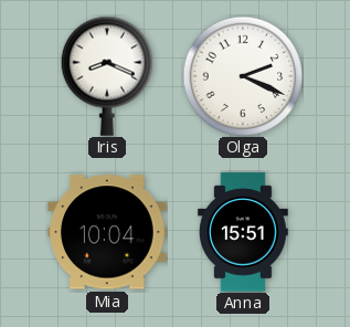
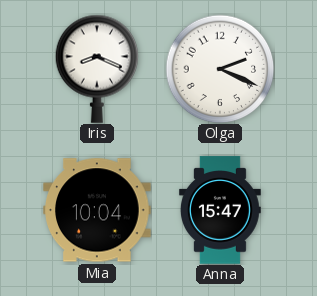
Anna: 15:51 -> 15:47
